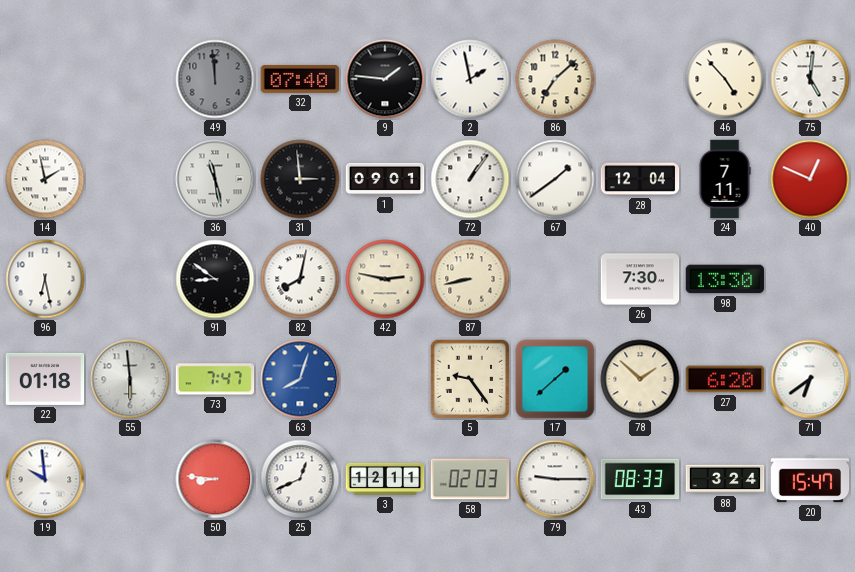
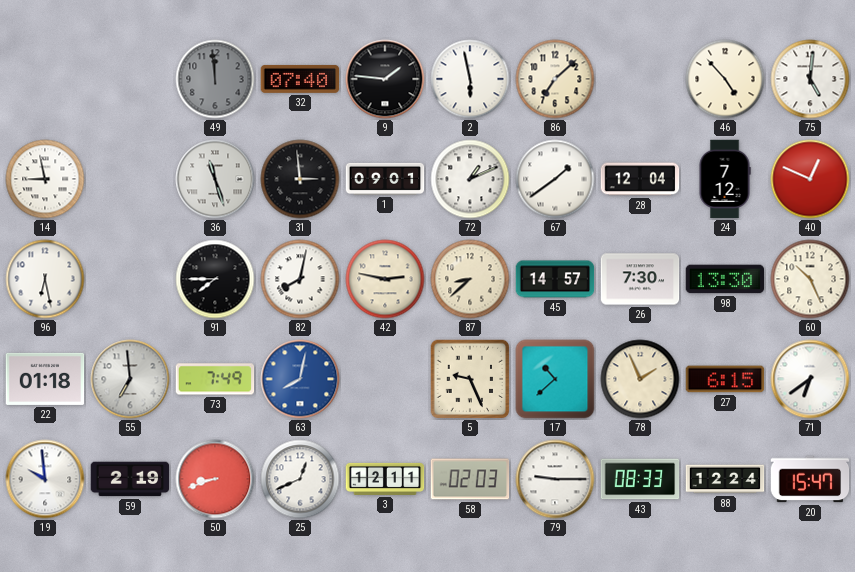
2: 1:58 -> 5:58
14: 1:58 -> 8:58
36: 11:28 -> 11:27
72: 1:06 -> 1:11
24: 7:11 -> 7:12
91: 8:51 -> 7:45
87: 8:43 -> 8:38
45: none -> 14:57
60: none -> 10:26
55: 5:59 -> 6:59
73: 7:47 -> 7:49
63: 8:03 -> 8:02
5: 9:24 -> 9:26
17: 1:38 -> 10:38
78: 1:52 -> 1:56
27: 6:20 -> 6:15
59: none -> 2:19
50: 8:46 -> 8:42
88: 3:24 -> 12:24
